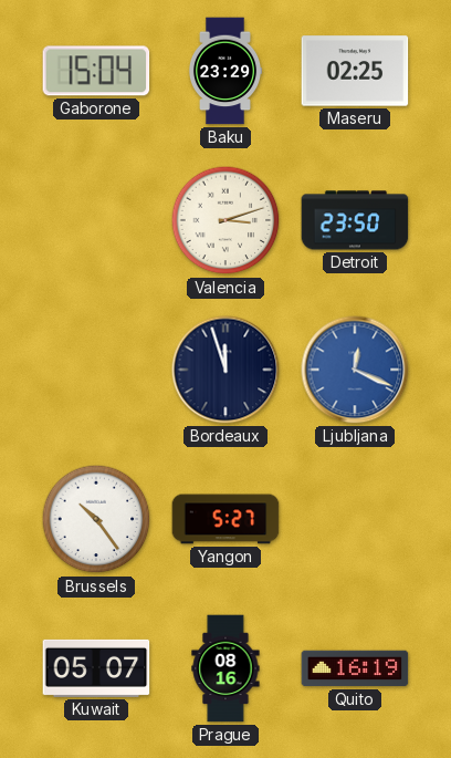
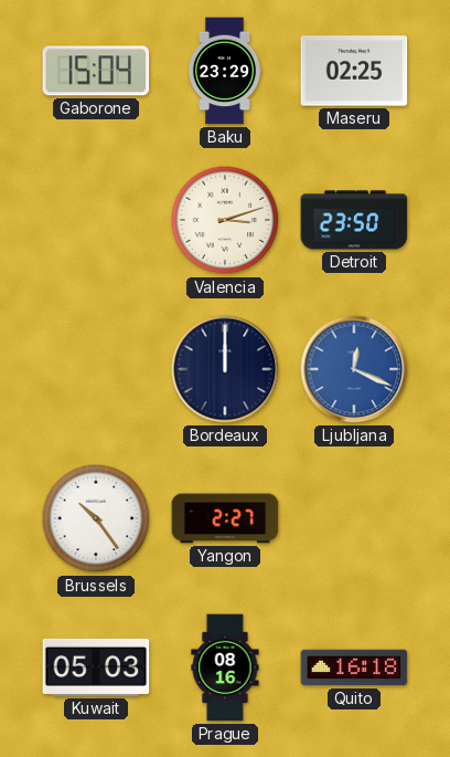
Bordeaux: 11:57 -> 12:00
Yangon: 5:27 -> 2:27
Kuwait: 05:07 -> 05:03
Quito: 16:19 -> 16:18
